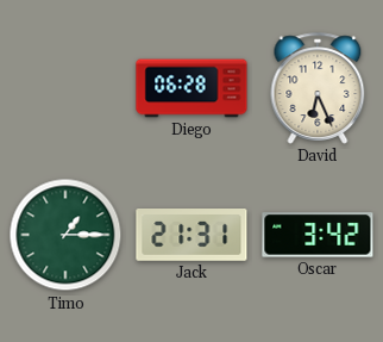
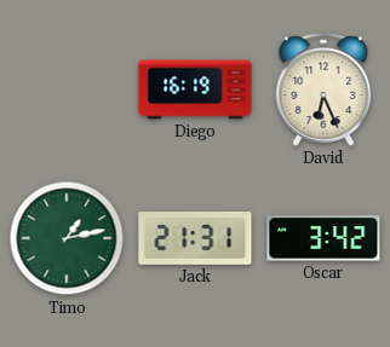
Diego: 06:28 -> 16:19
Timo: 1:15 -> 1:13
